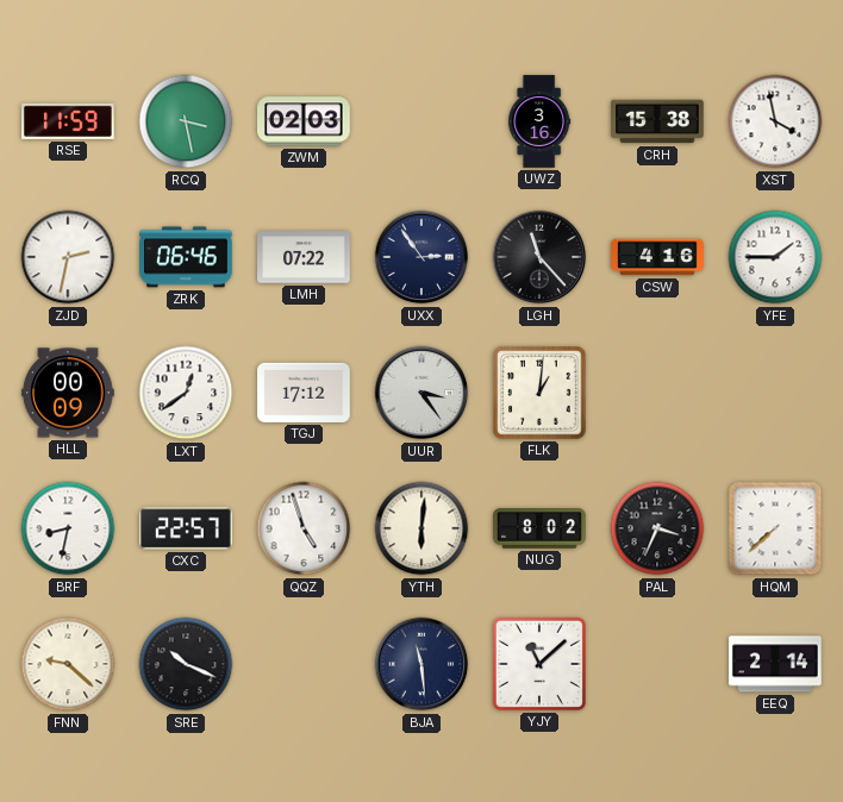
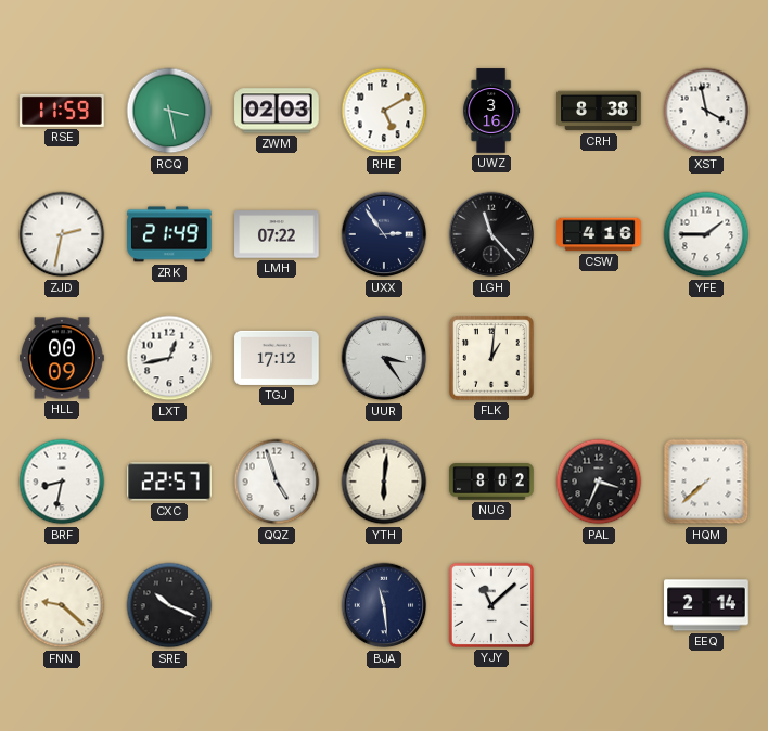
RHE: none -> 5:10
CRH: 15:38 -> 8:38
ZRK: 06:46 -> 21:49
LXT: 12:39 -> 12:43
